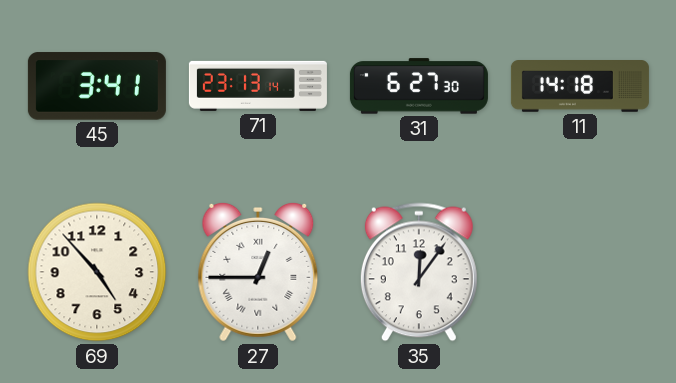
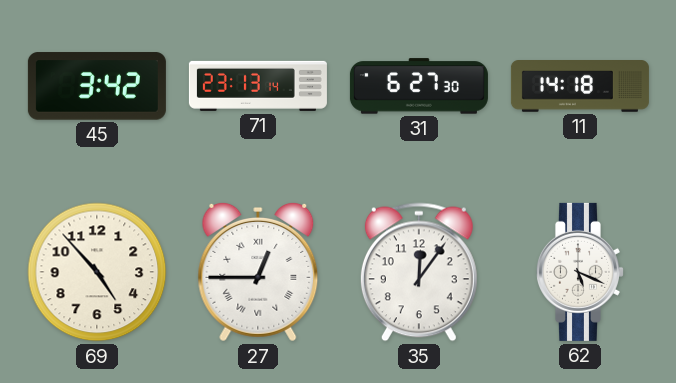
45: 3:41 -> 3:42
62: none -> 5:19
